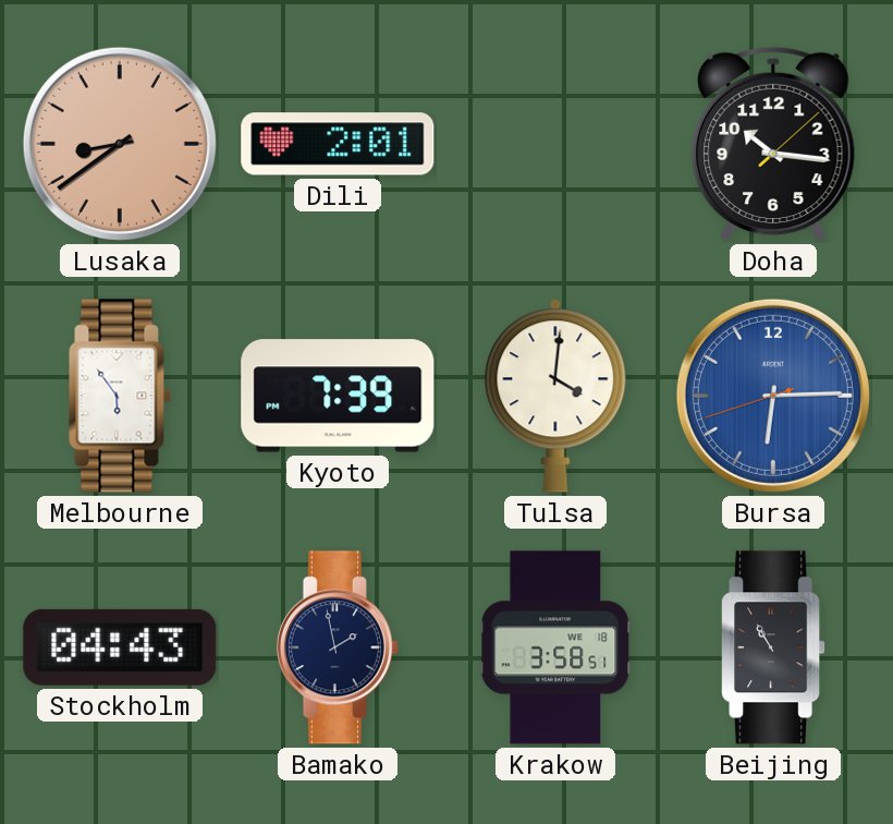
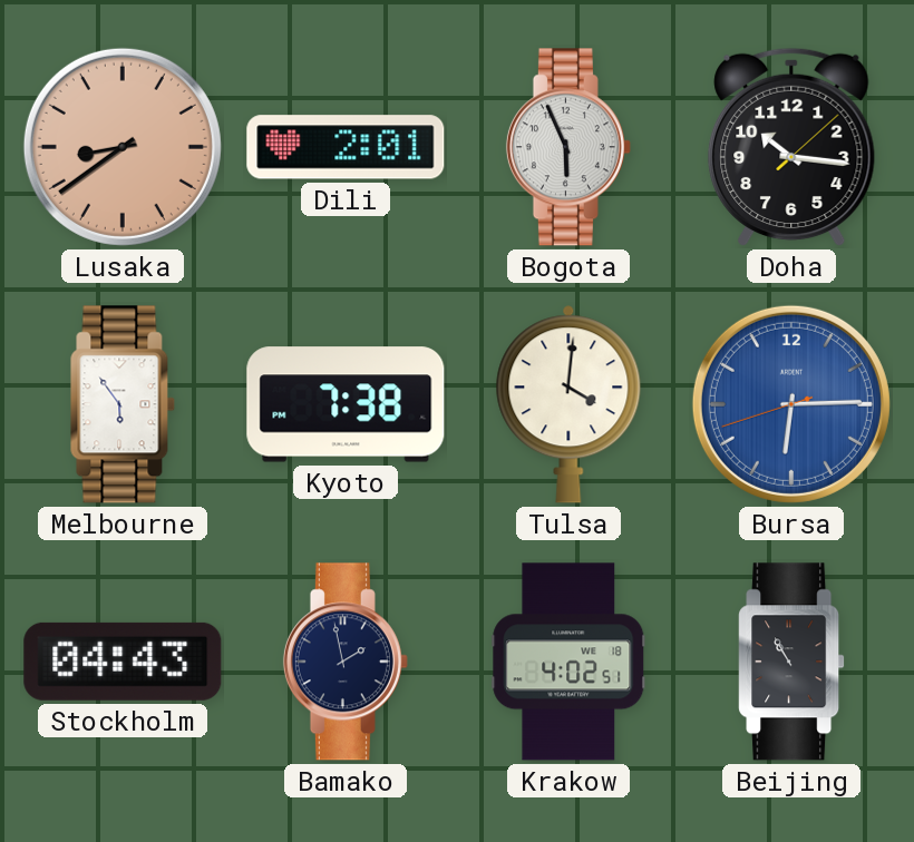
Bogota: none -> 5:56
Kyoto: 7:39 -> 7:38
Krakow: 3:58 -> 4:02
